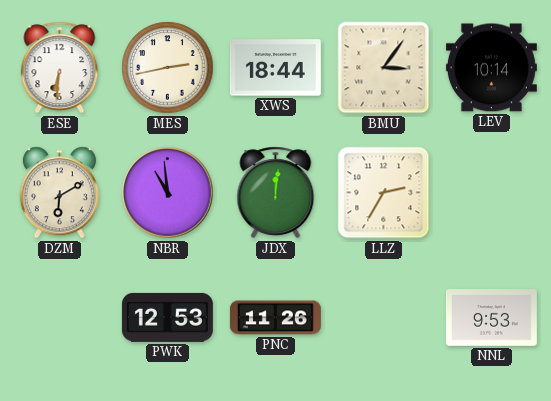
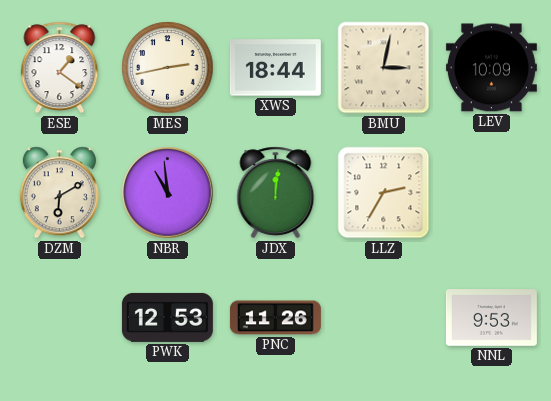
ESE: 6:31 -> 1:21
BMU: 3:06 -> 3:02
LEV: 10:14 -> 10:09
